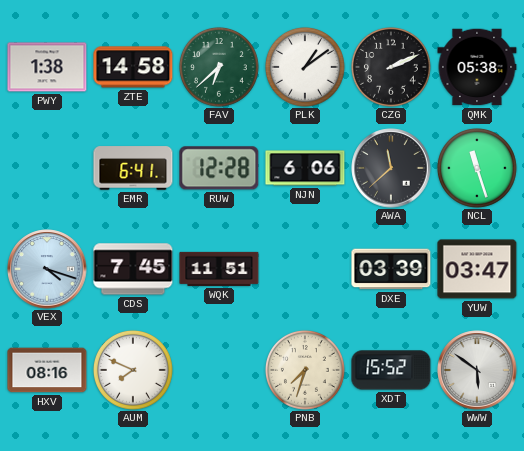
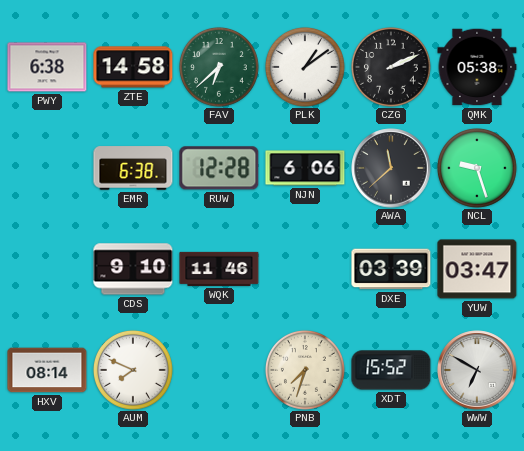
PWY: 1:38 -> 6:38
EMR: 6:41 -> 6:38
NCL: 11:27 -> 9:27
VEX: 4:18 -> none
CDS: 7:45 -> 9:10
WQK: 11:51 -> 11:46
HXV: 08:16 -> 08:14
WWW: 5:51 -> 6:50
